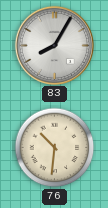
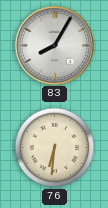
76: 10:31 -> 6:31
